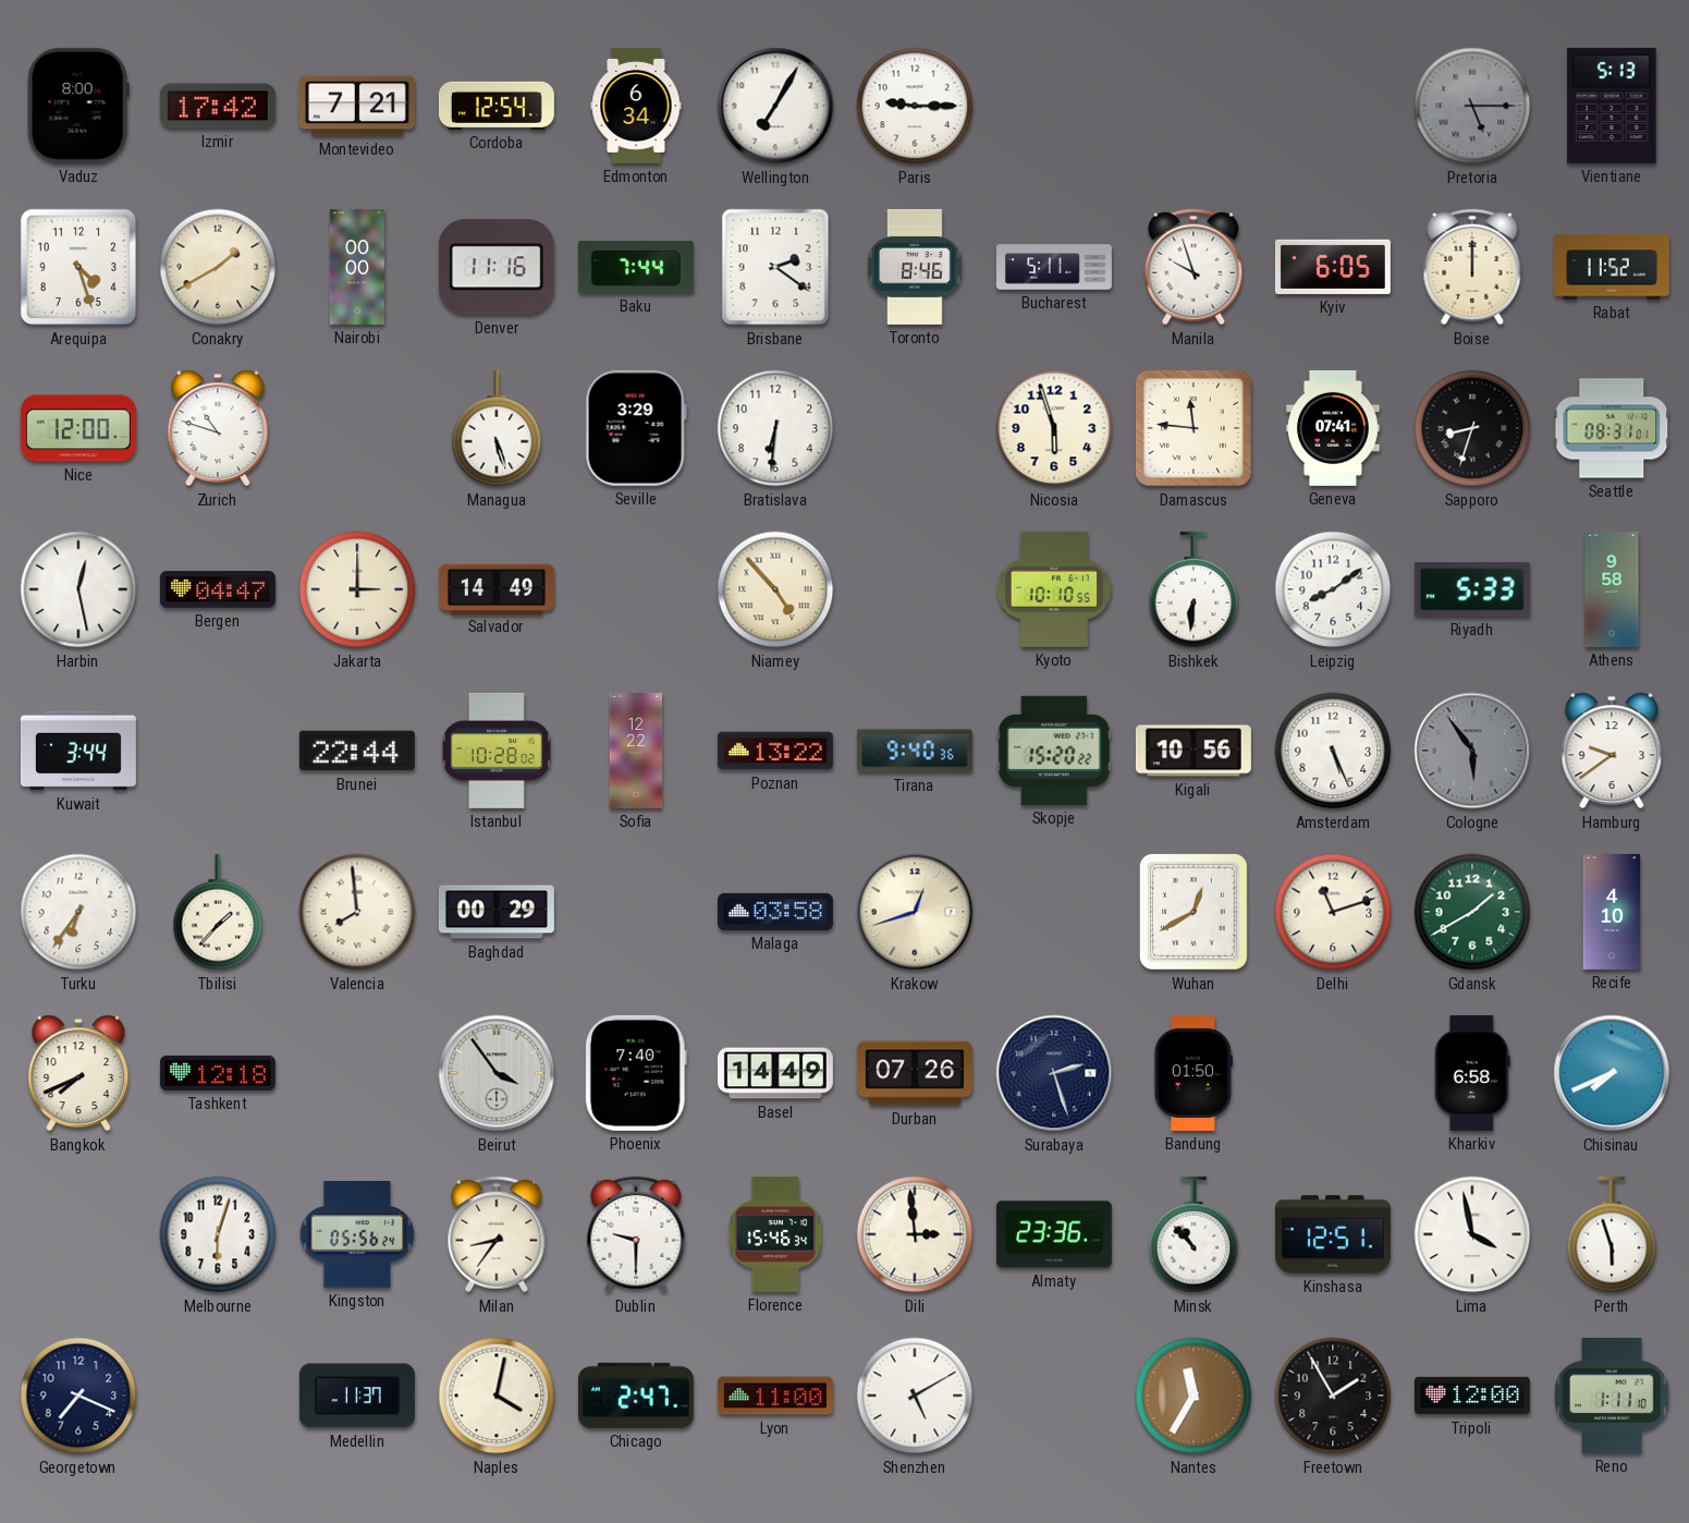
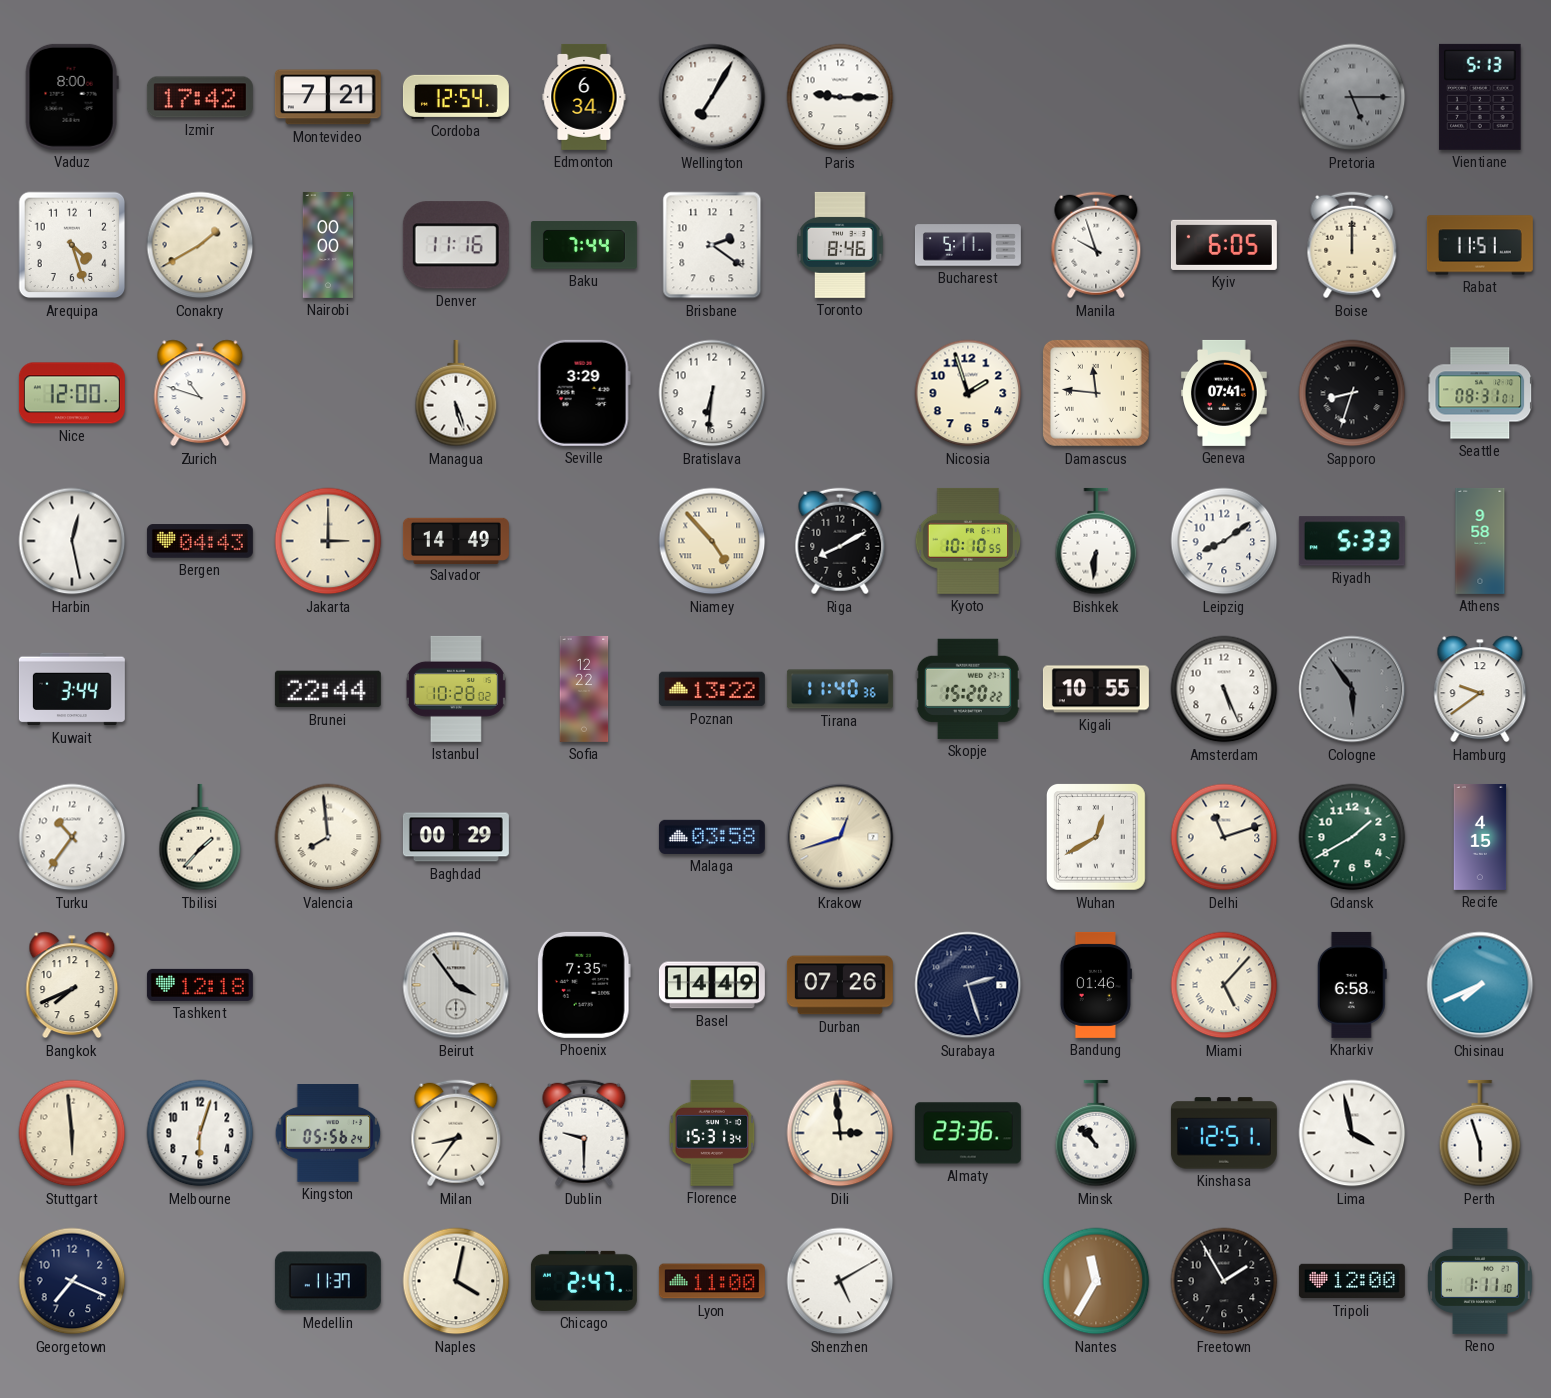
Rabat: 11:52 -> 11:51
Nicosia: 5:57 -> 1:57
Bergen: 04:47 -> 04:43
Riga: none -> 8:10
Tirana: 9:40 -> 11:40
Kigali: 10:56 -> 10:55
Turku: 6:36 -> 10:36
Recife: 4:10 -> 4:15
Phoenix: 7:40 -> 7:35
Bandung: 01:50 -> 01:46
Miami: none -> 5:07
Stuttgart: none -> 5:59
Florence: 15:46 -> 15:31
